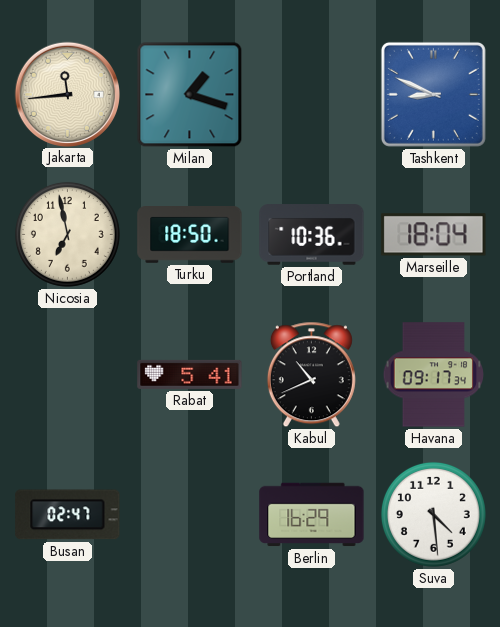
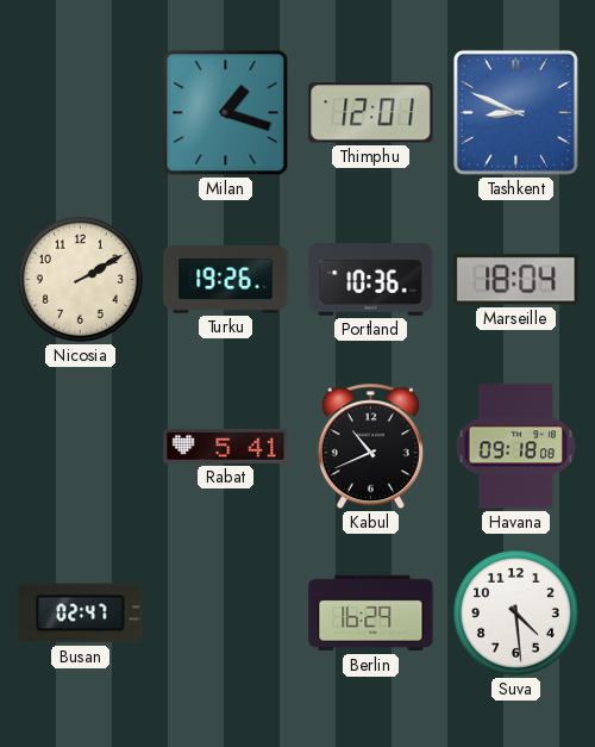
Jakarta: 11:44 -> none
Thimphu: none -> 12:01
Nicosia: 6:58 -> 2:10
Turku: 18:50 -> 19:26
Havana: 09:17 -> 09:18
